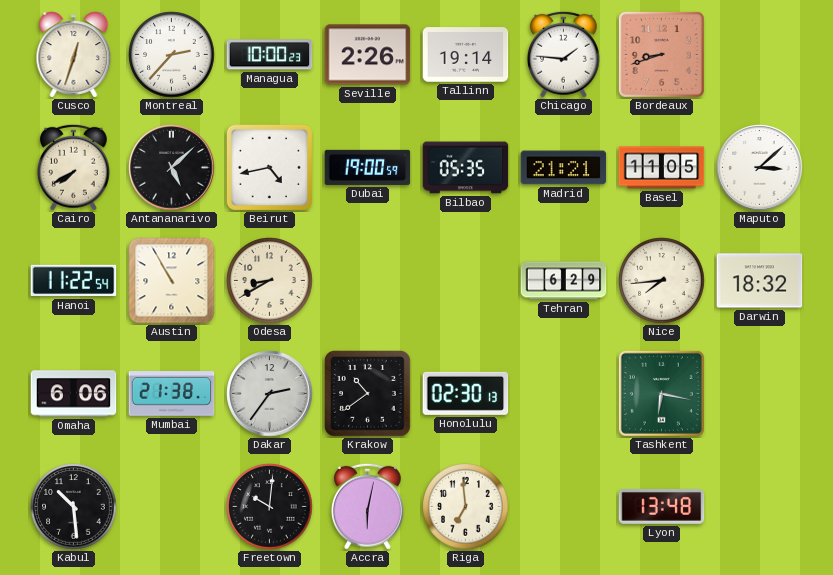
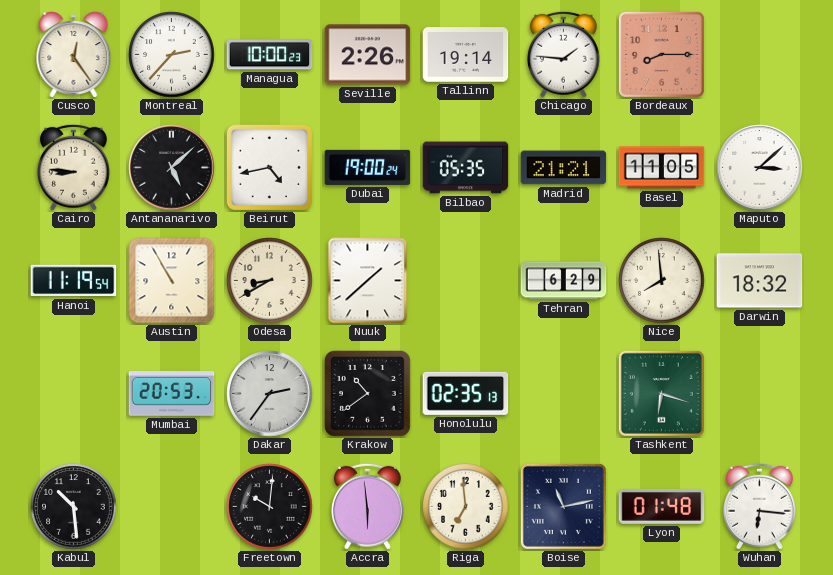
Cusco: 12:33 -> 12:24
Bordeaux: 8:42 -> 8:15
Cairo: 7:40 -> 8:46
Dubai: 19:00:59 -> 19:00:24
Hanoi: 11:22 -> 11:19
Nuuk: none -> 1:38
Nice: 7:44 -> 7:59
Omaha: 6:06 -> none
Mumbai: 21:38 -> 20:53
Honolulu: 02:30 -> 02:35
Tashkent: 6:17 -> 6:18
Accra: 6:02 -> 5:59
Boise: none -> 11:13
Lyon: 13:48 -> 01:48
Wuhan: none -> 6:16
